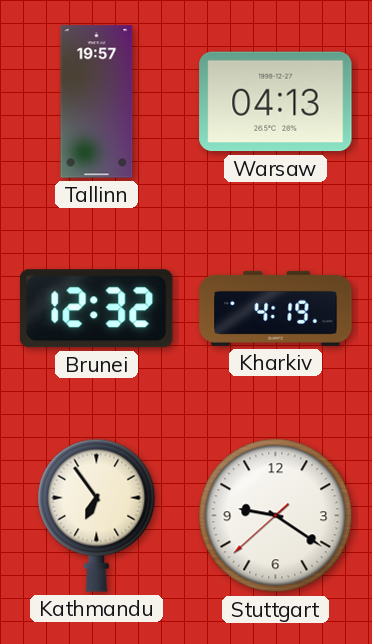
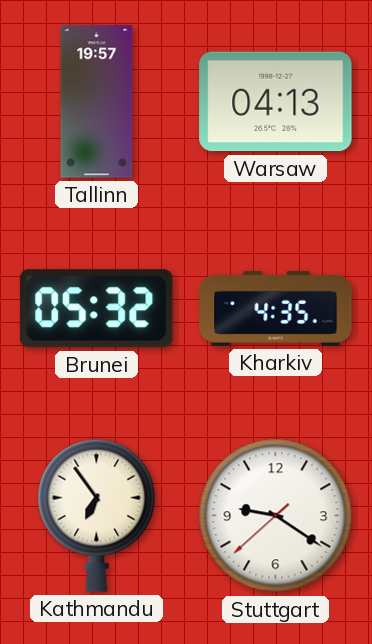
Brunei: 12:32 -> 05:32
Kharkiv: 4:19 -> 4:35
